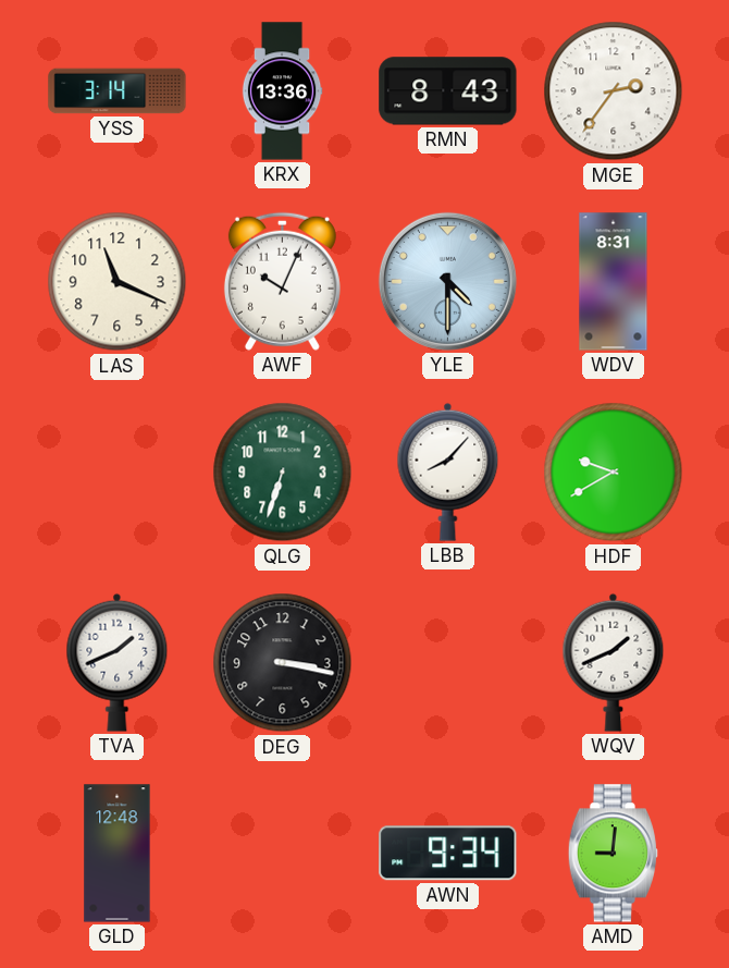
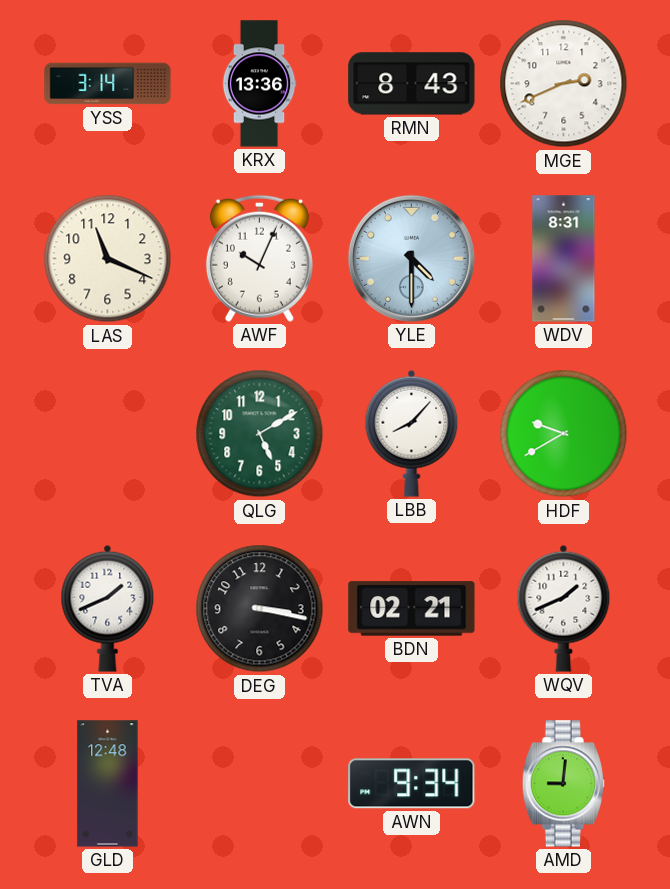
MGE: 2:36 -> 2:41
QLG: 6:33 -> 5:10
BDN: none -> 02:21
